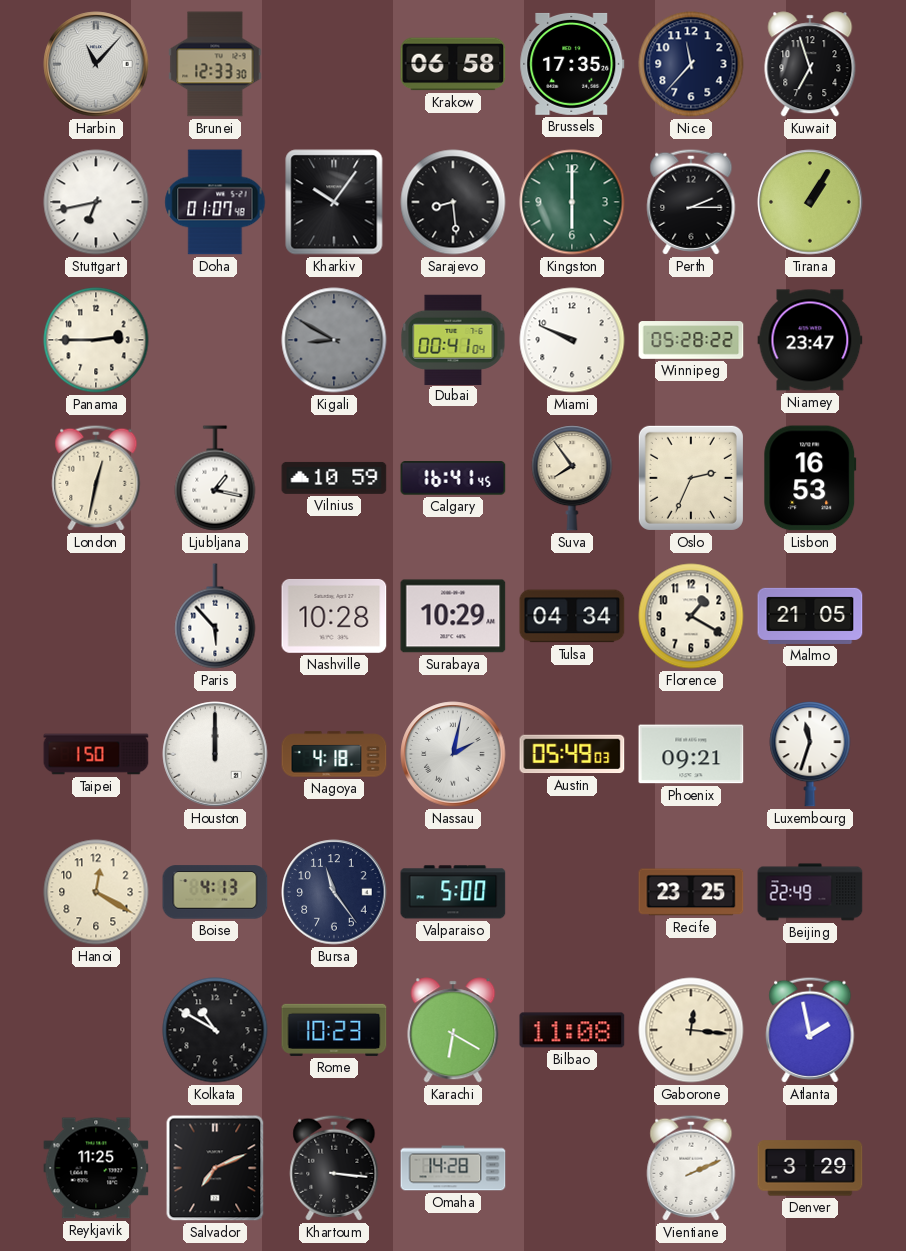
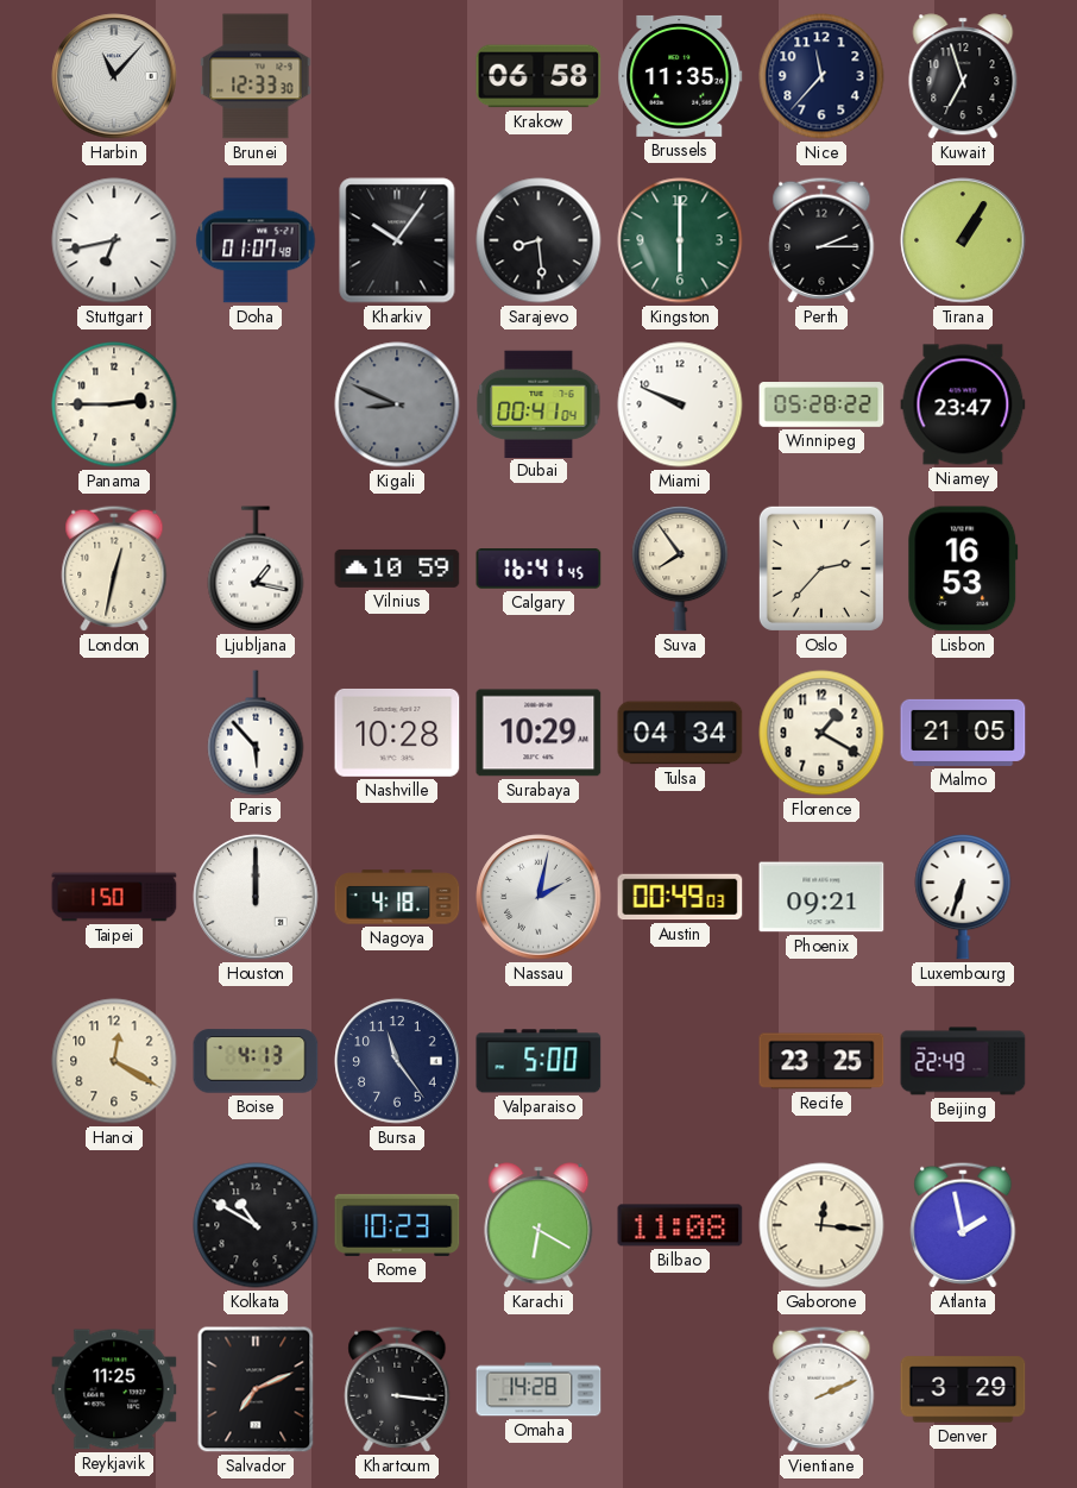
Brussels: 17:35 -> 11:35
Kigali: 8:50 -> 8:49
Oslo: 2:34 -> 2:37
Austin: 05:49 -> 00:49
Luxembourg: 11:33 -> 6:33
